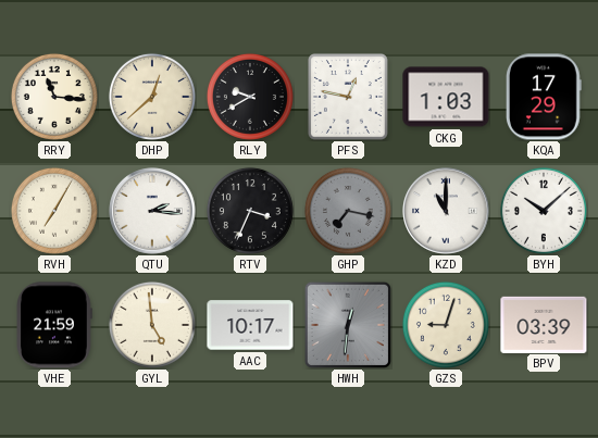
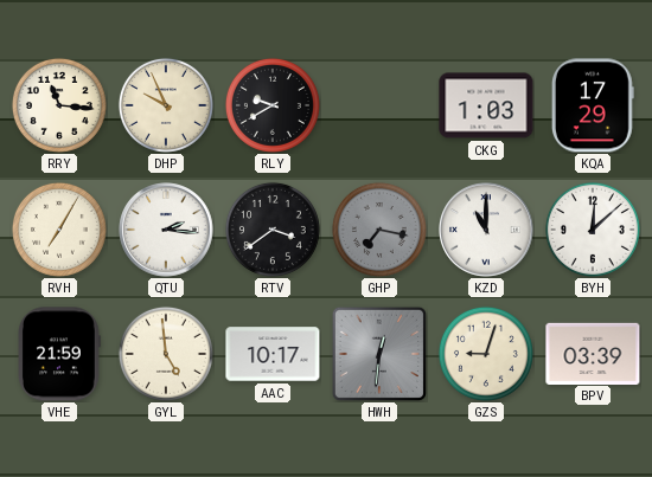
DHP: 12:38 -> 9:56
PFS: 12:47 -> none
RTV: 3:34 -> 3:39
BYH: 10:08 -> 12:08
